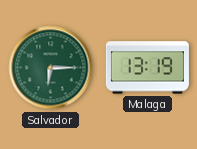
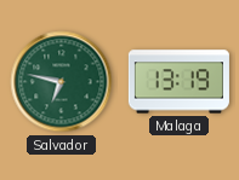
Salvador: 6:15 -> 6:47
